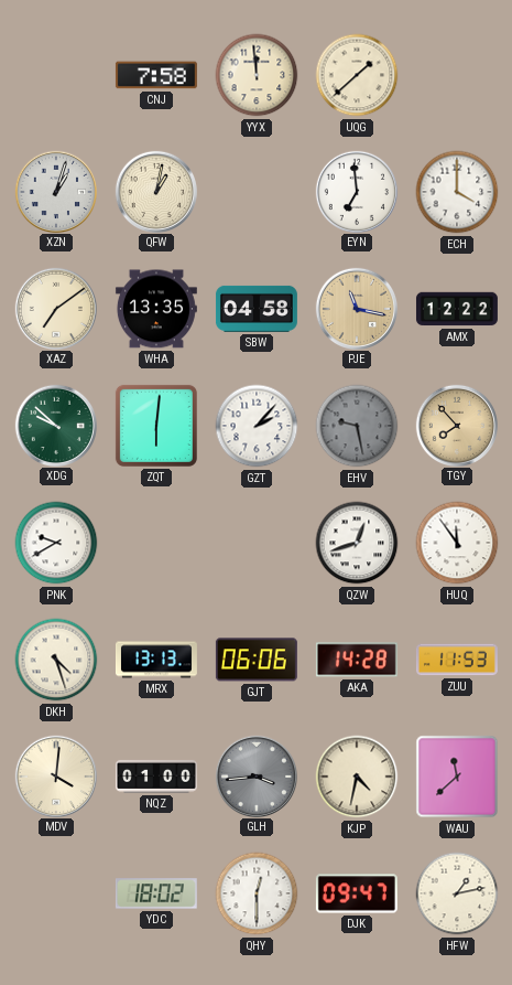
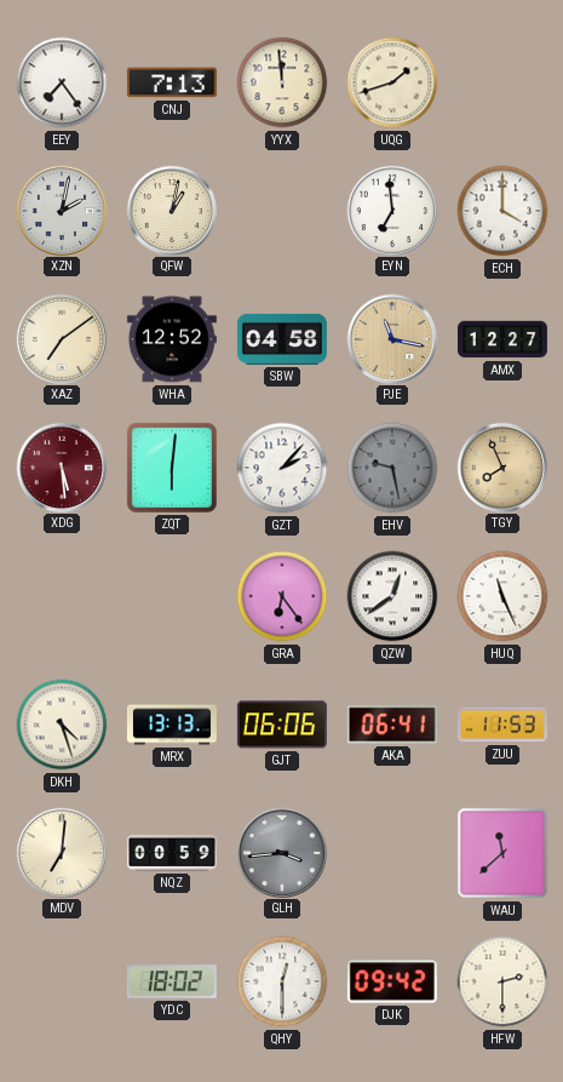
EEY: none -> 7:24
CNJ: 7:58 -> 7:13
UQG: 1:38 -> 1:42
XZN: 1:03 -> 2:02
WHA: 13:35 -> 12:52
AMX: 12:22 -> 12:27
XDG: 9:52 -> 5:29
XDG dial: green -> burgundy
TGY: 7:53 -> 7:56
PNK: 9:40 -> none
GRA: none -> 6:24
QZW: 12:42 -> 12:39
HUQ: 11:54 -> 11:26
AKA: 14:28 -> 06:41
MDV: 4:01 -> 7:01
NQZ: 01:00 -> 00:59
KJP: 4:32 -> none
DJK: 09:47 -> 09:42
HFW: 1:13 -> 2:30
